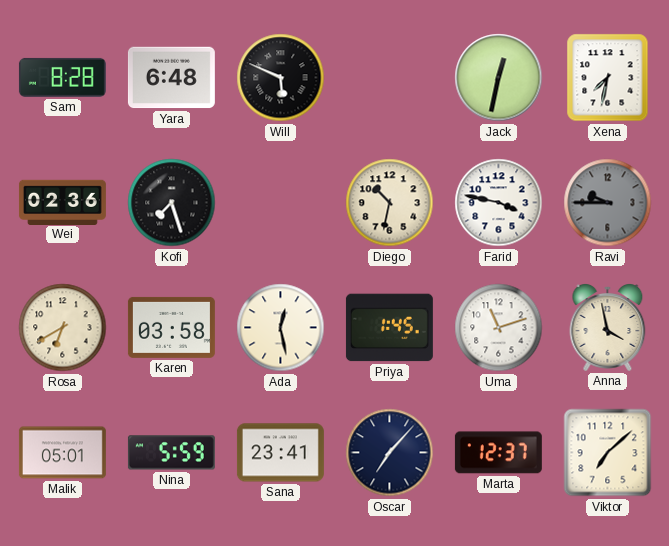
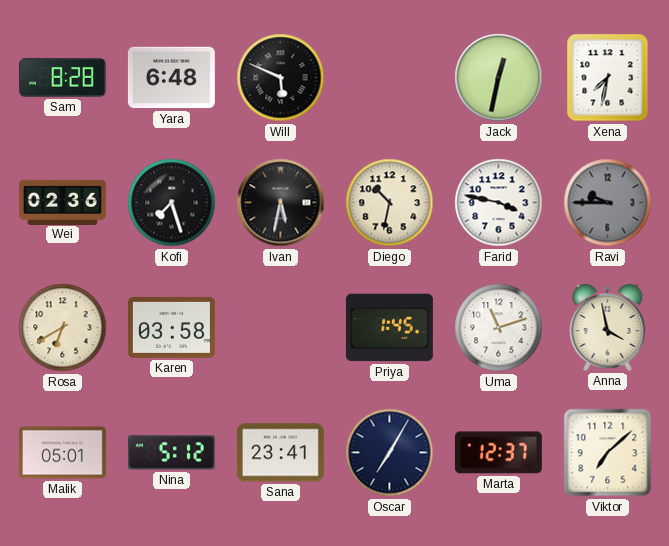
Ivan: none -> 5:32
Ada: 12:28 -> none
Nina: 5:59 -> 5:12
Oscar: 7:07 -> 7:05
